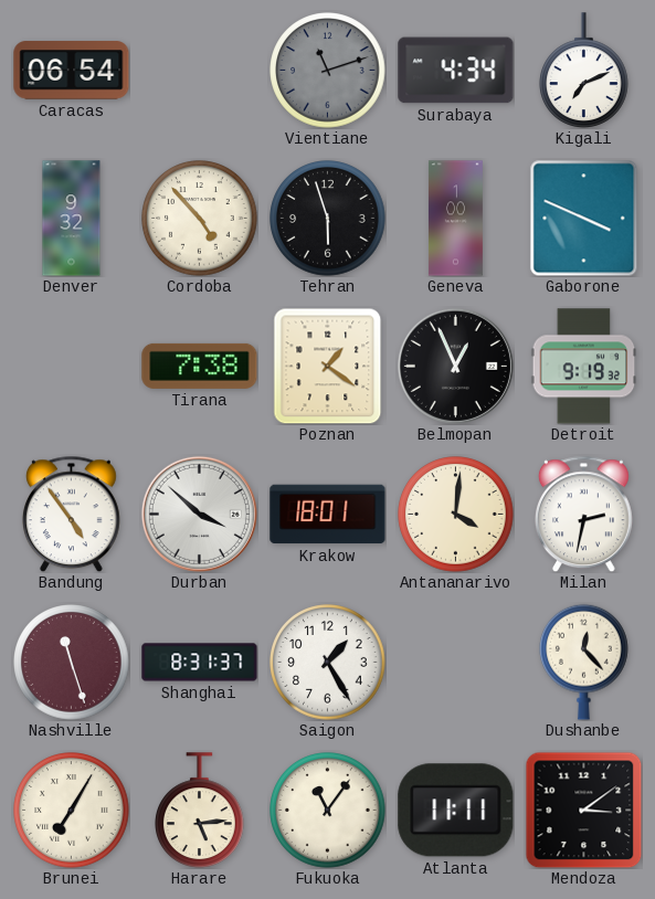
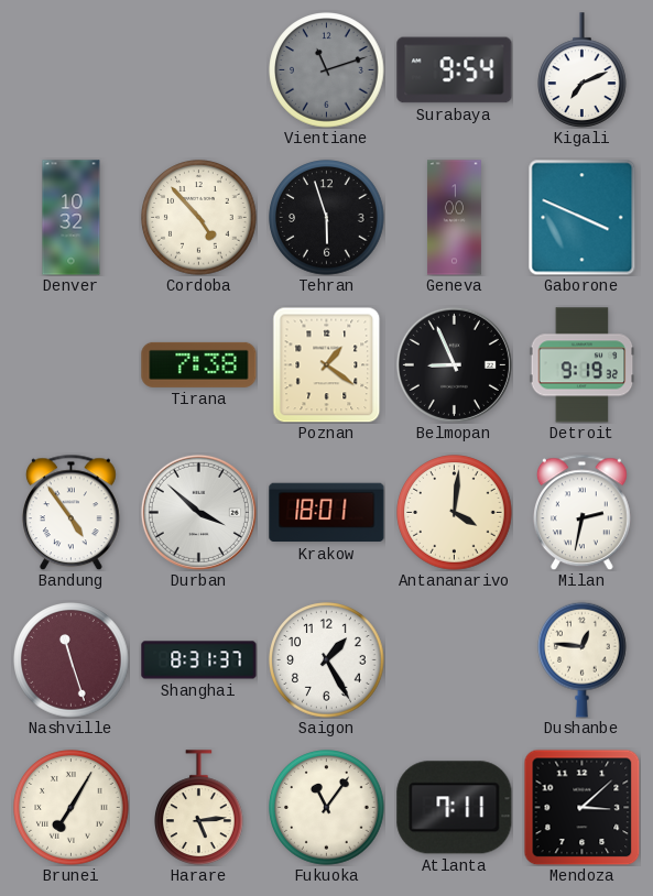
Caracas: 06:54 -> none
Surabaya: 4:34 -> 9:54
Denver: 9:32 -> 10:32
Belmopan: 12:56 -> 8:56
Dushanbe: 12:23 -> 12:46
Atlanta: 11:11 -> 7:11
Mendoza: 3:09 -> 3:08
